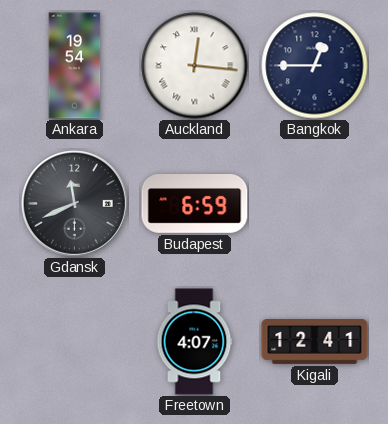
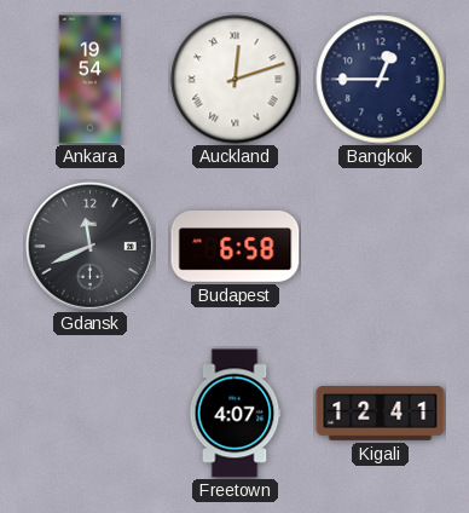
Auckland: 12:16 -> 12:12
Budapest: 6:59 -> 6:58
